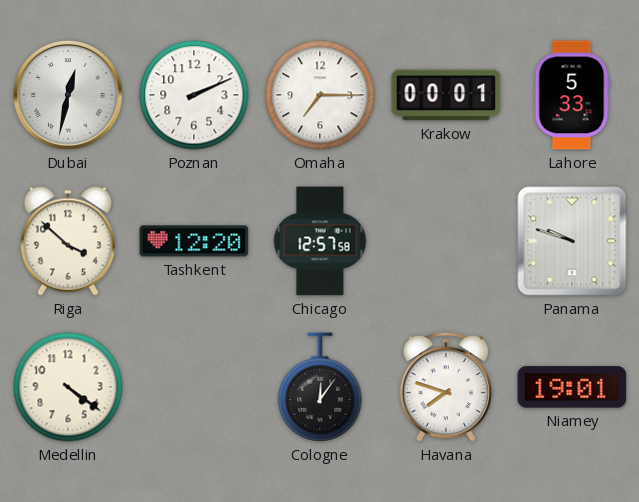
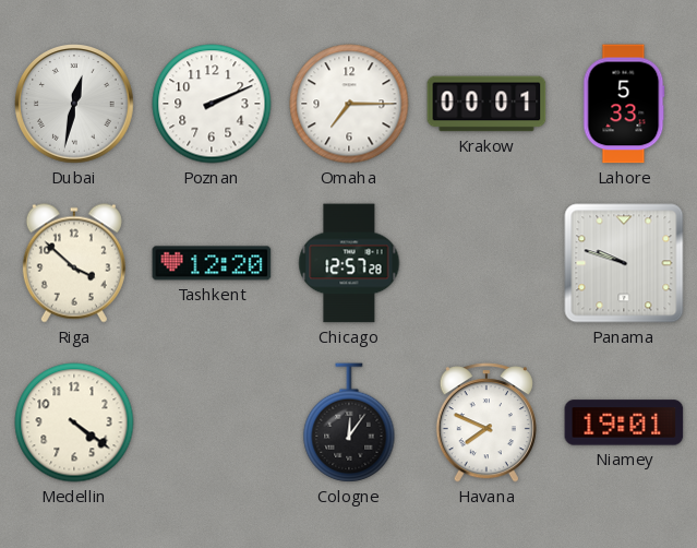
Chicago: 12:57:58 -> 12:57:28
Havana: 7:48 -> 7:49
